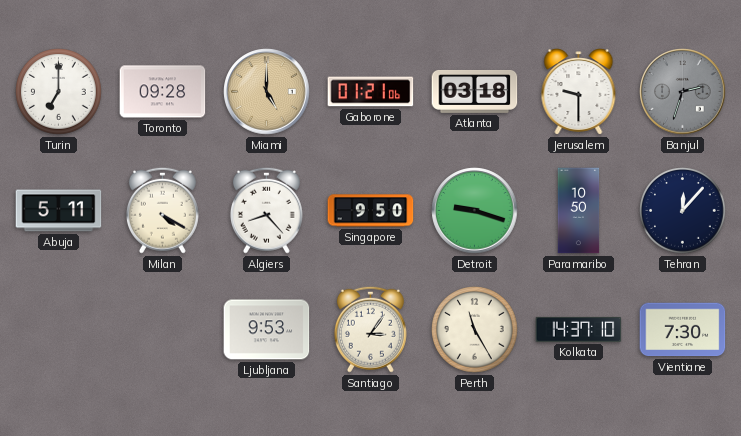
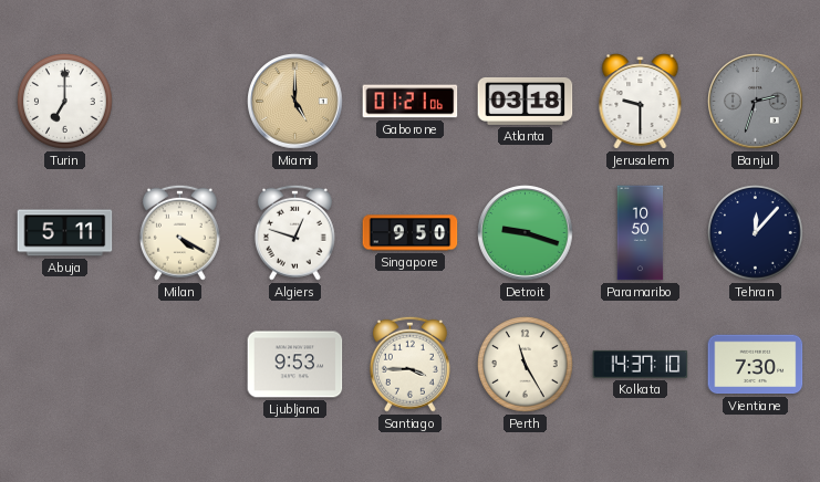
Toronto: 09:28 -> none
Algiers: 8:23 -> 12:48
Santiago: 3:06 -> 3:45
